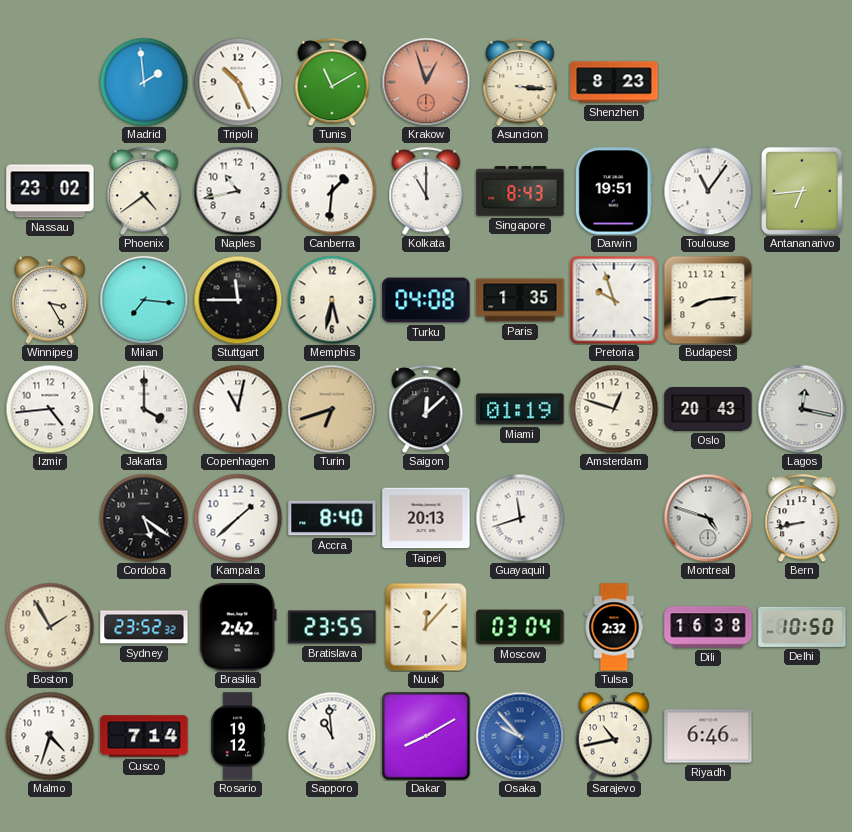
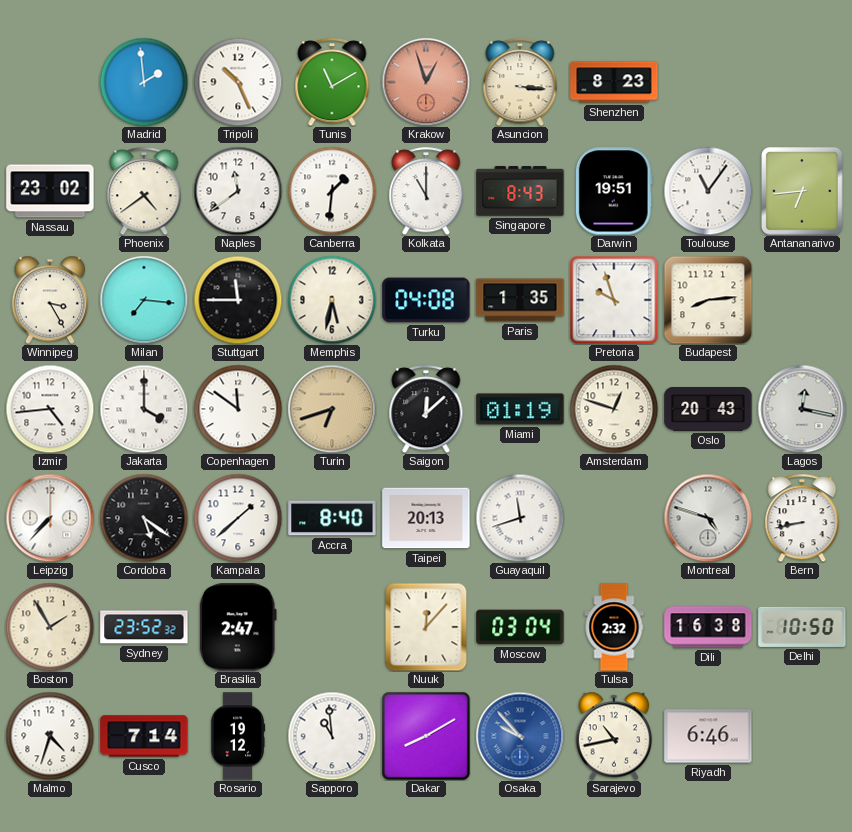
Naples: 10:43 -> 11:39
Copenhagen: 11:02 -> 11:51
Leipzig: none -> 7:37
Brasilia: 2:42 -> 2:47
Bratislava: 23:55 -> none
